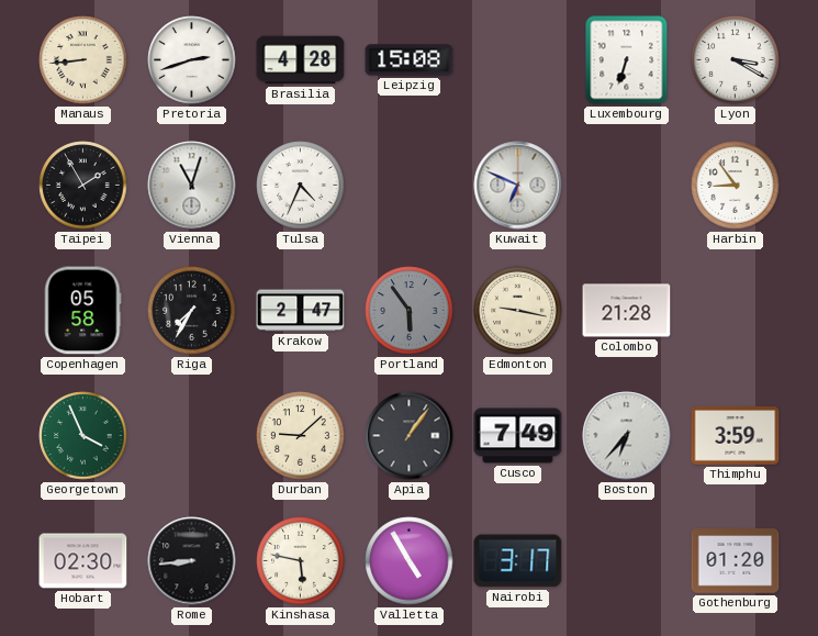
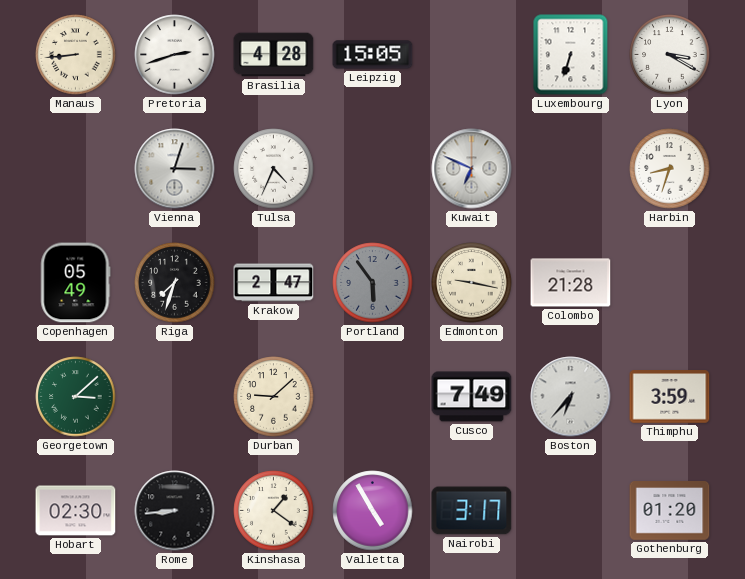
Leipzig: 15:08 -> 15:05
Taipei: 1:55 -> none
Vienna: 11:03 -> 3:03
Harbin: 8:54 -> 8:33
Copenhagen: 05:58 -> 05:49
Riga: 7:35 -> 7:33
Georgetown: 3:56 -> 3:08
Apia: 1:06 -> none
Kinshasa: 5:47 -> 1:21
